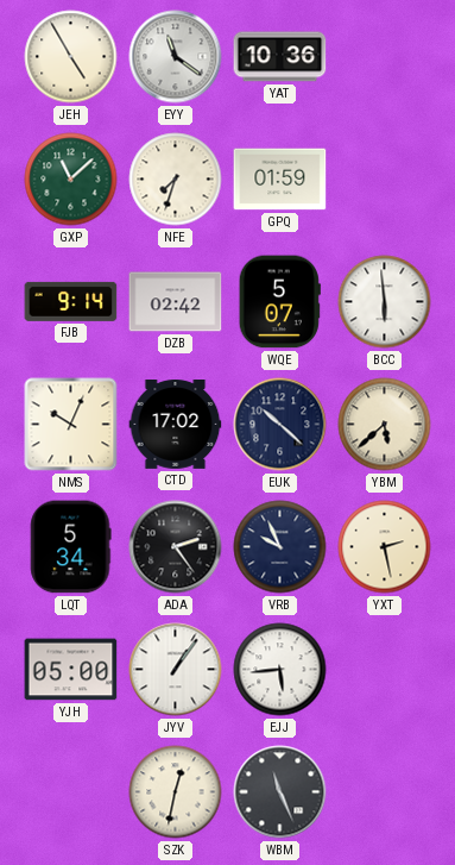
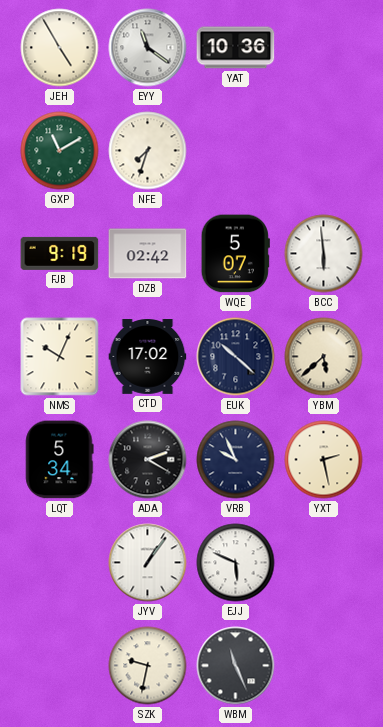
GXP: 11:08 -> 11:10
GPQ: 01:59 -> none
FJB: 9:14 -> 9:19
ADA: 2:24 -> 2:20
YJH: 05:00 -> none
EJJ: 5:44 -> 5:49
SZK: 12:32 -> 9:32
